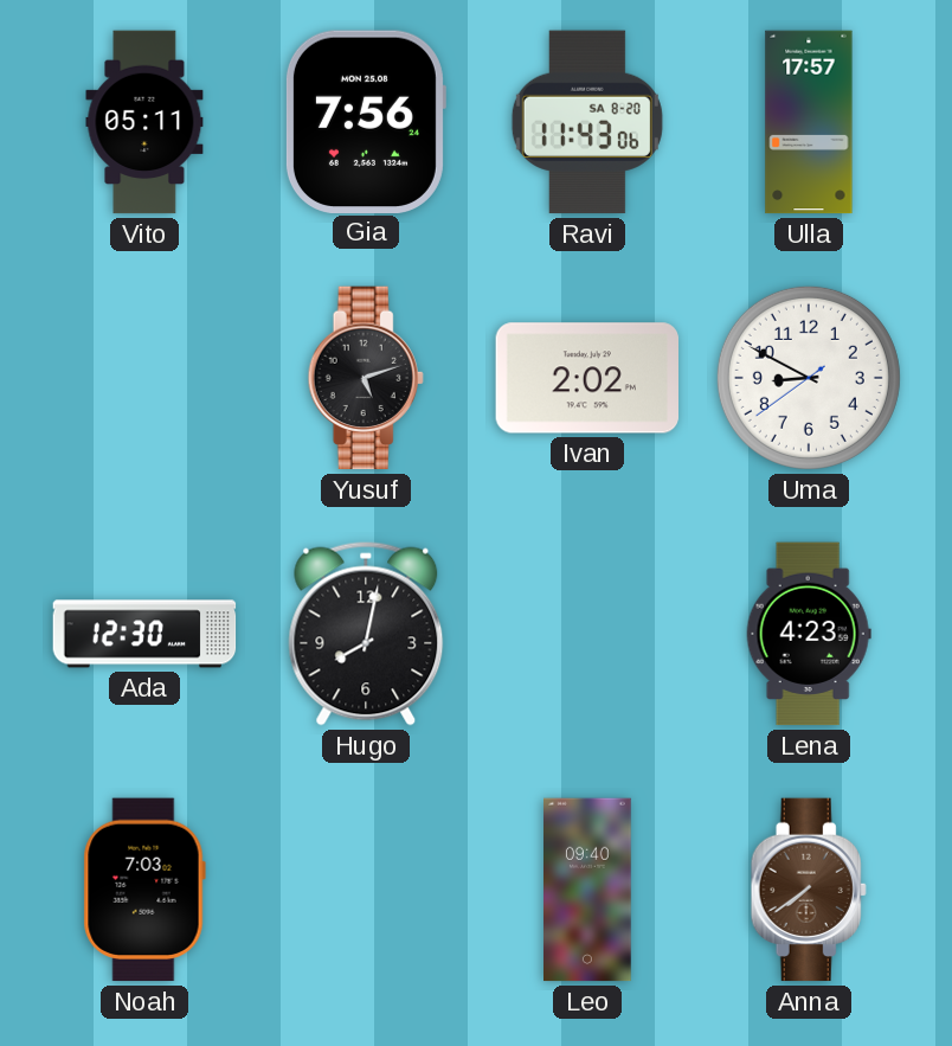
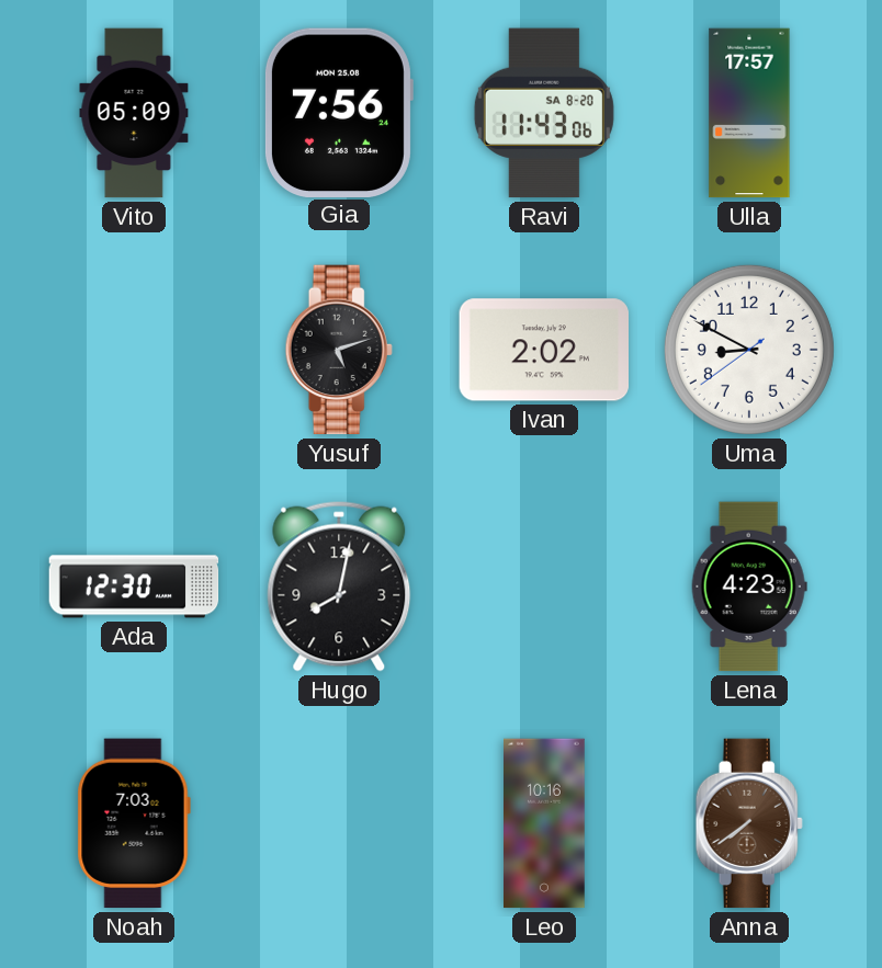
Vito: 05:11 -> 05:09
Leo: 09:40 -> 10:16
